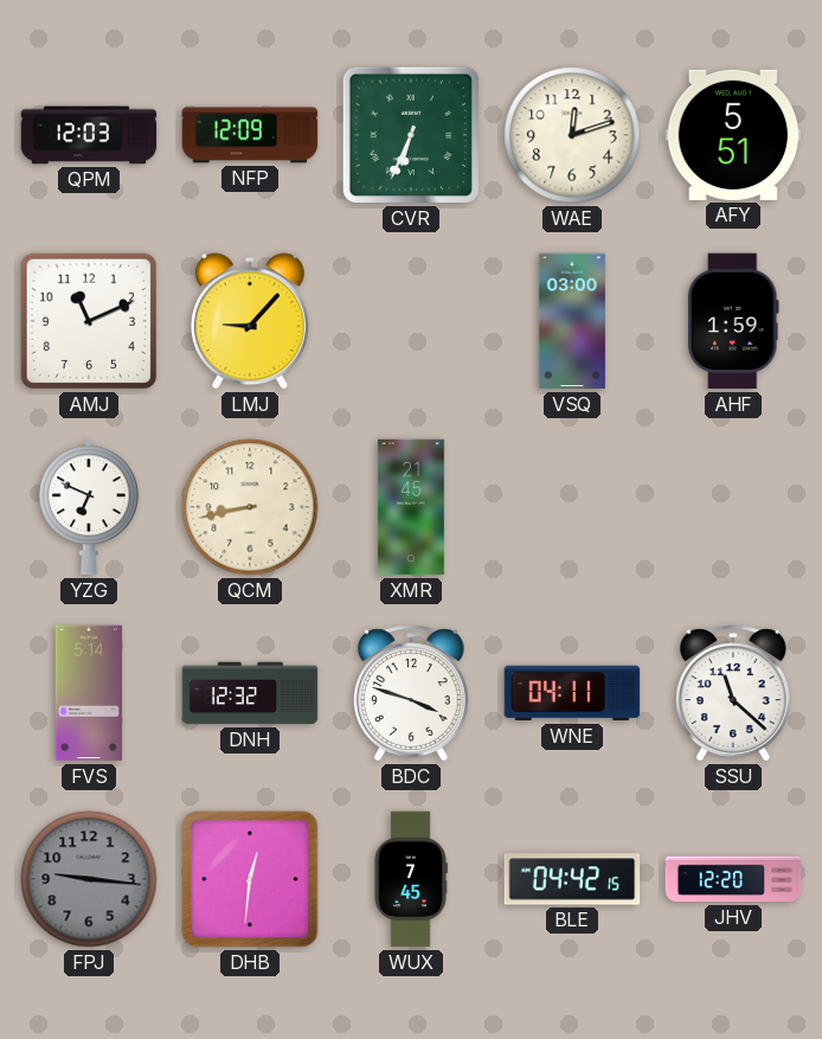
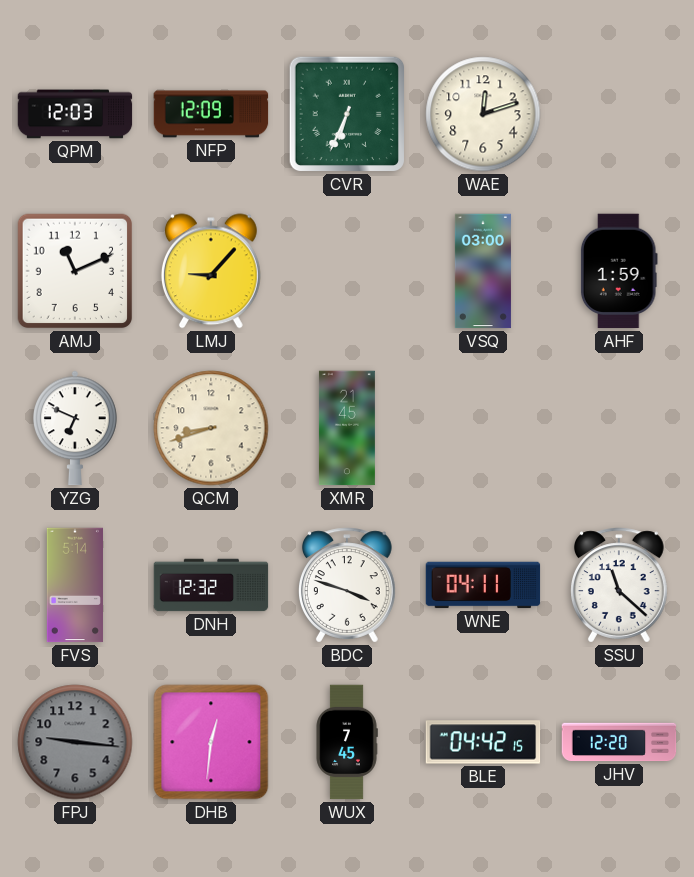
AFY: 5:51 -> none
QCM: 8:43 -> 8:42
